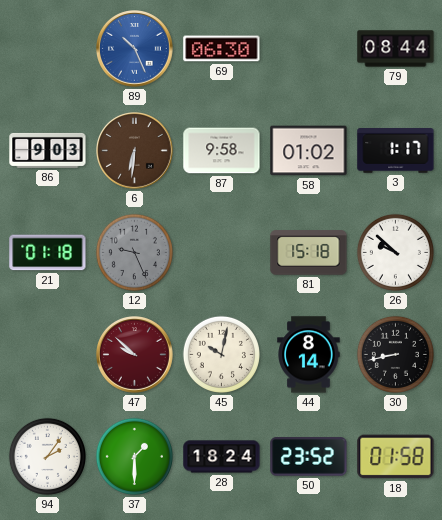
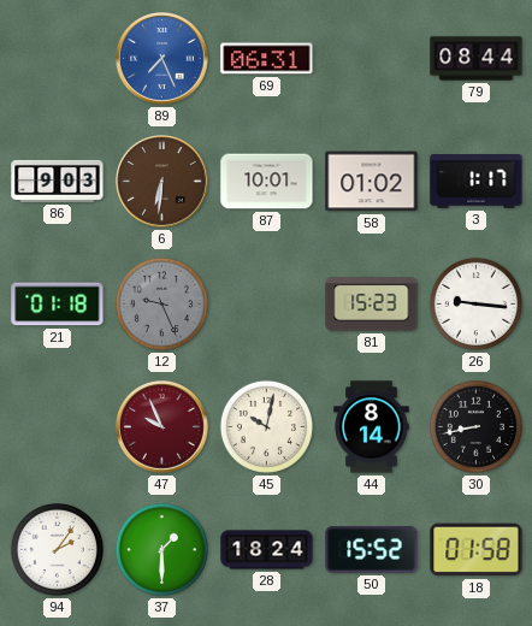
89: 10:26 -> 7:26
69: 06:30 -> 06:31
87: 9:58 -> 10:01
81: 15:18 -> 15:23
26: 9:52 -> 9:16
47: 9:52 -> 9:56
50: 23:52 -> 15:52
